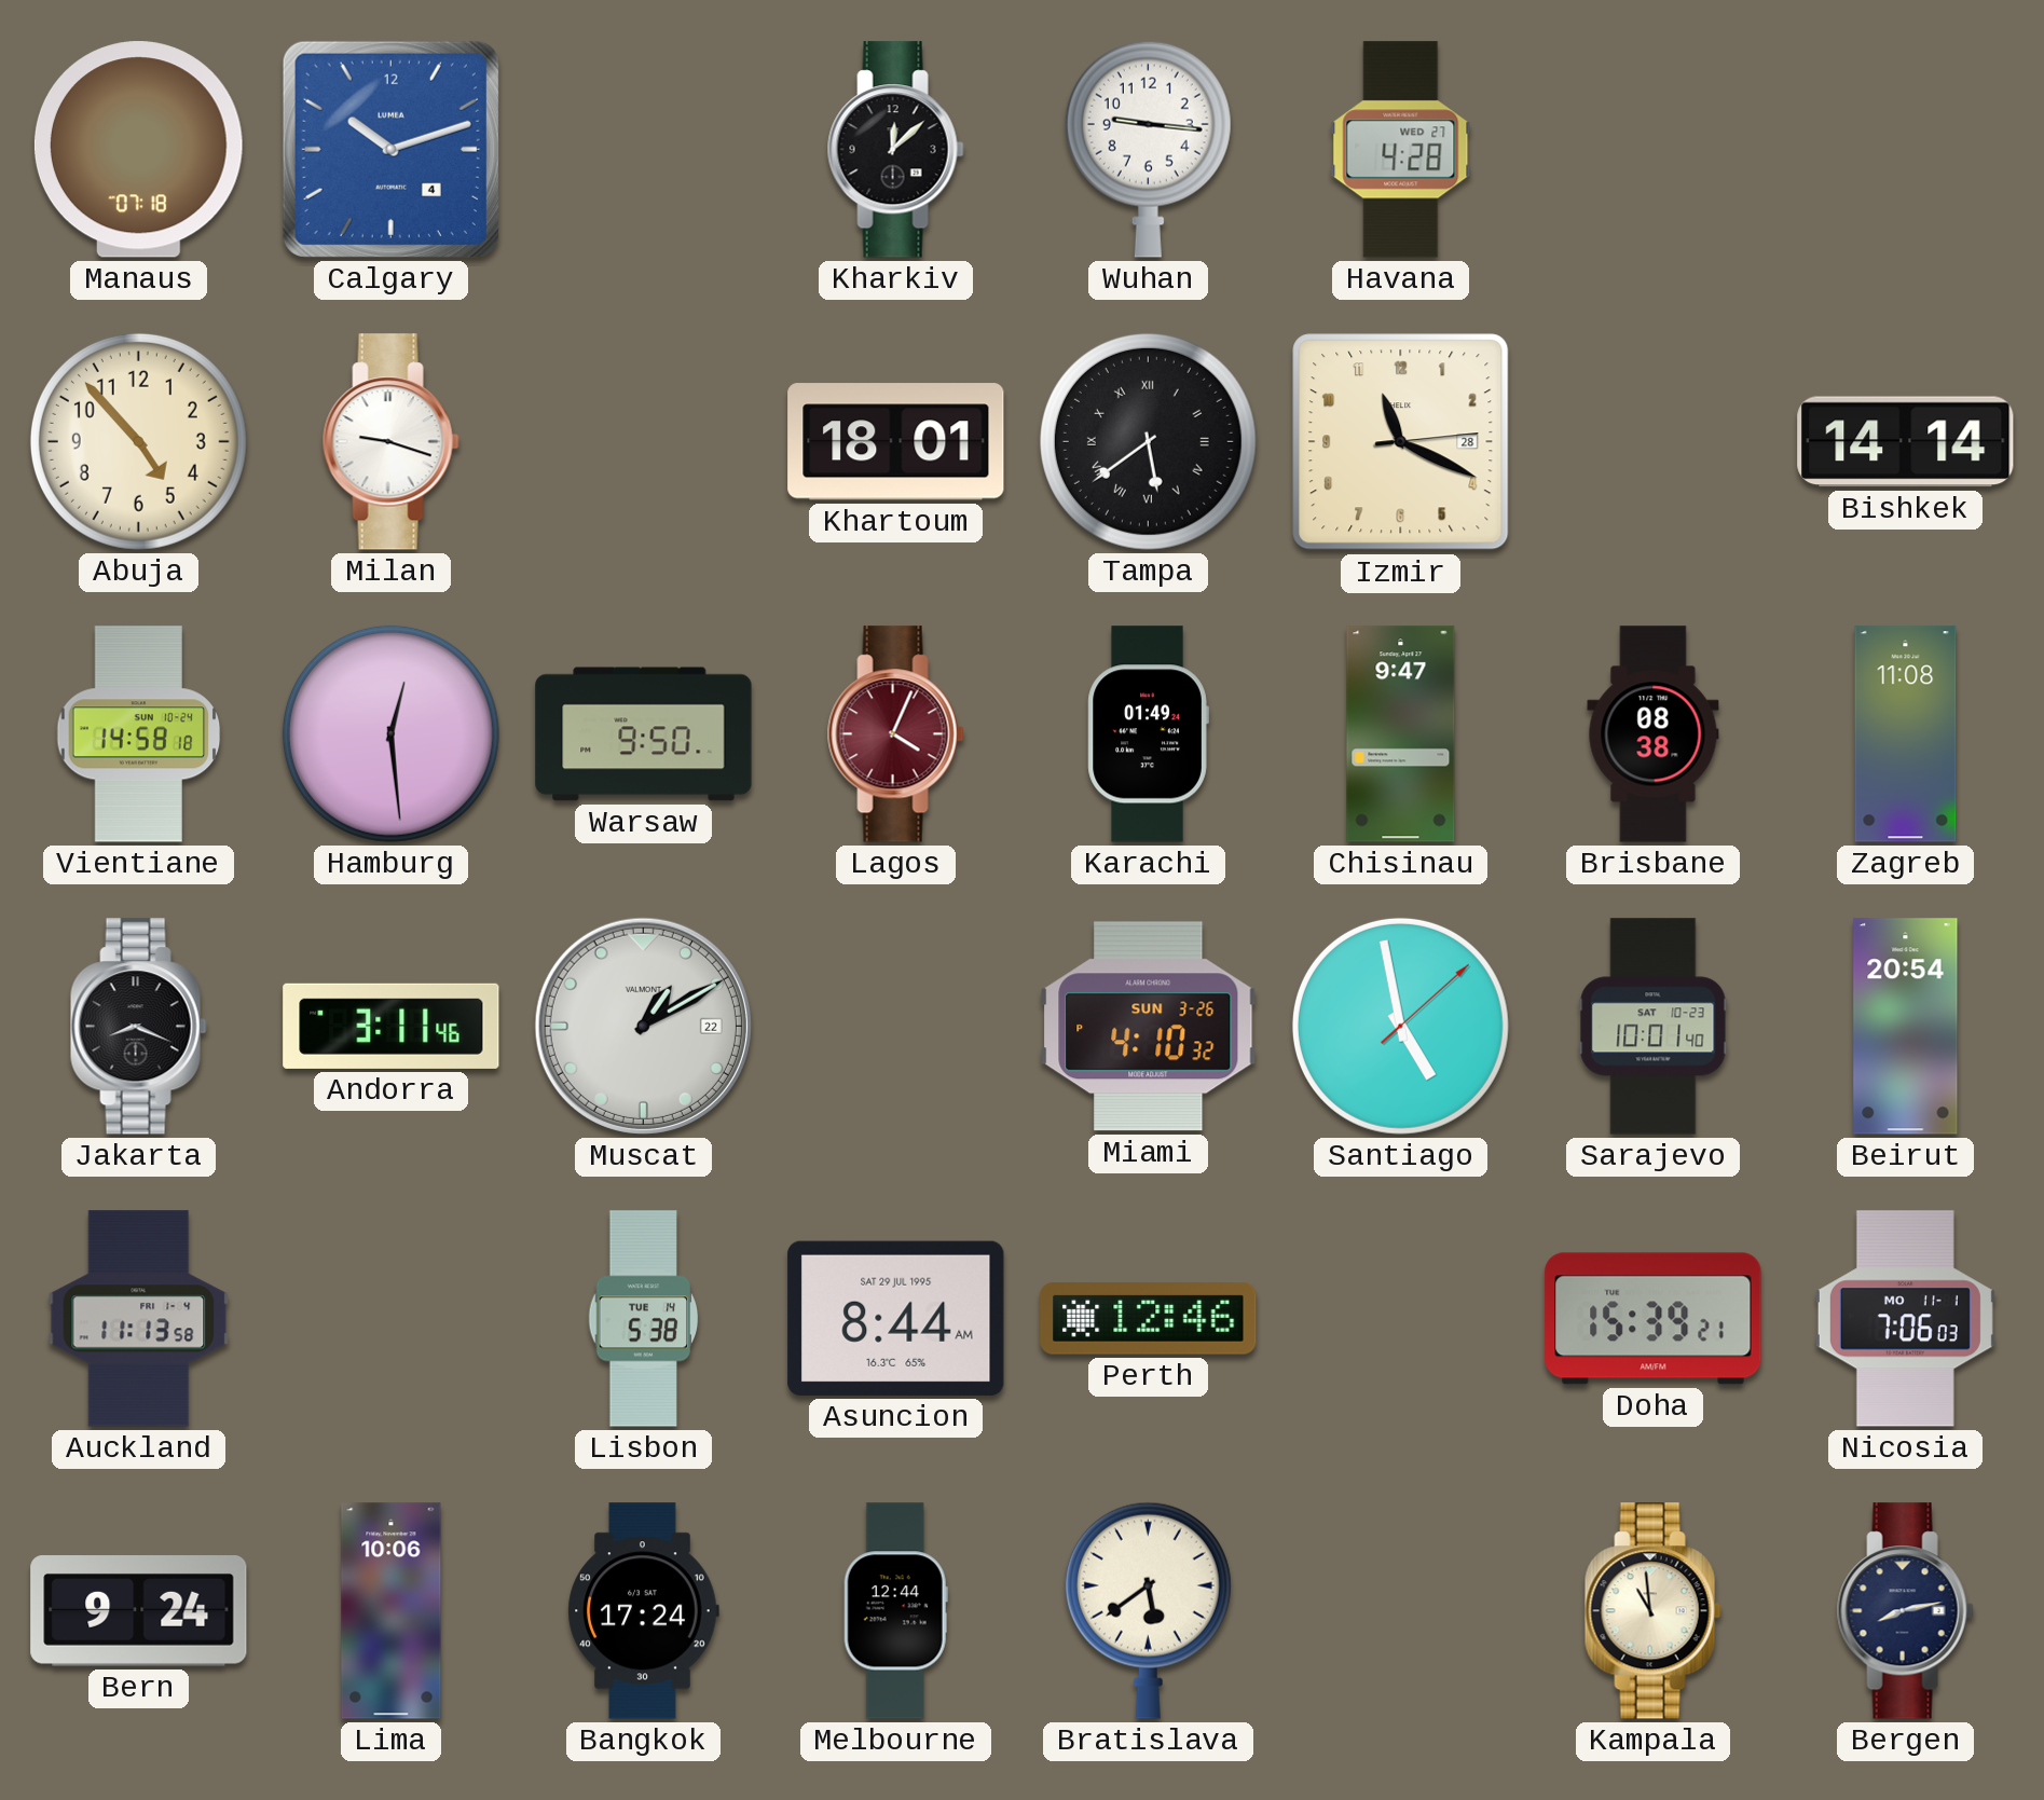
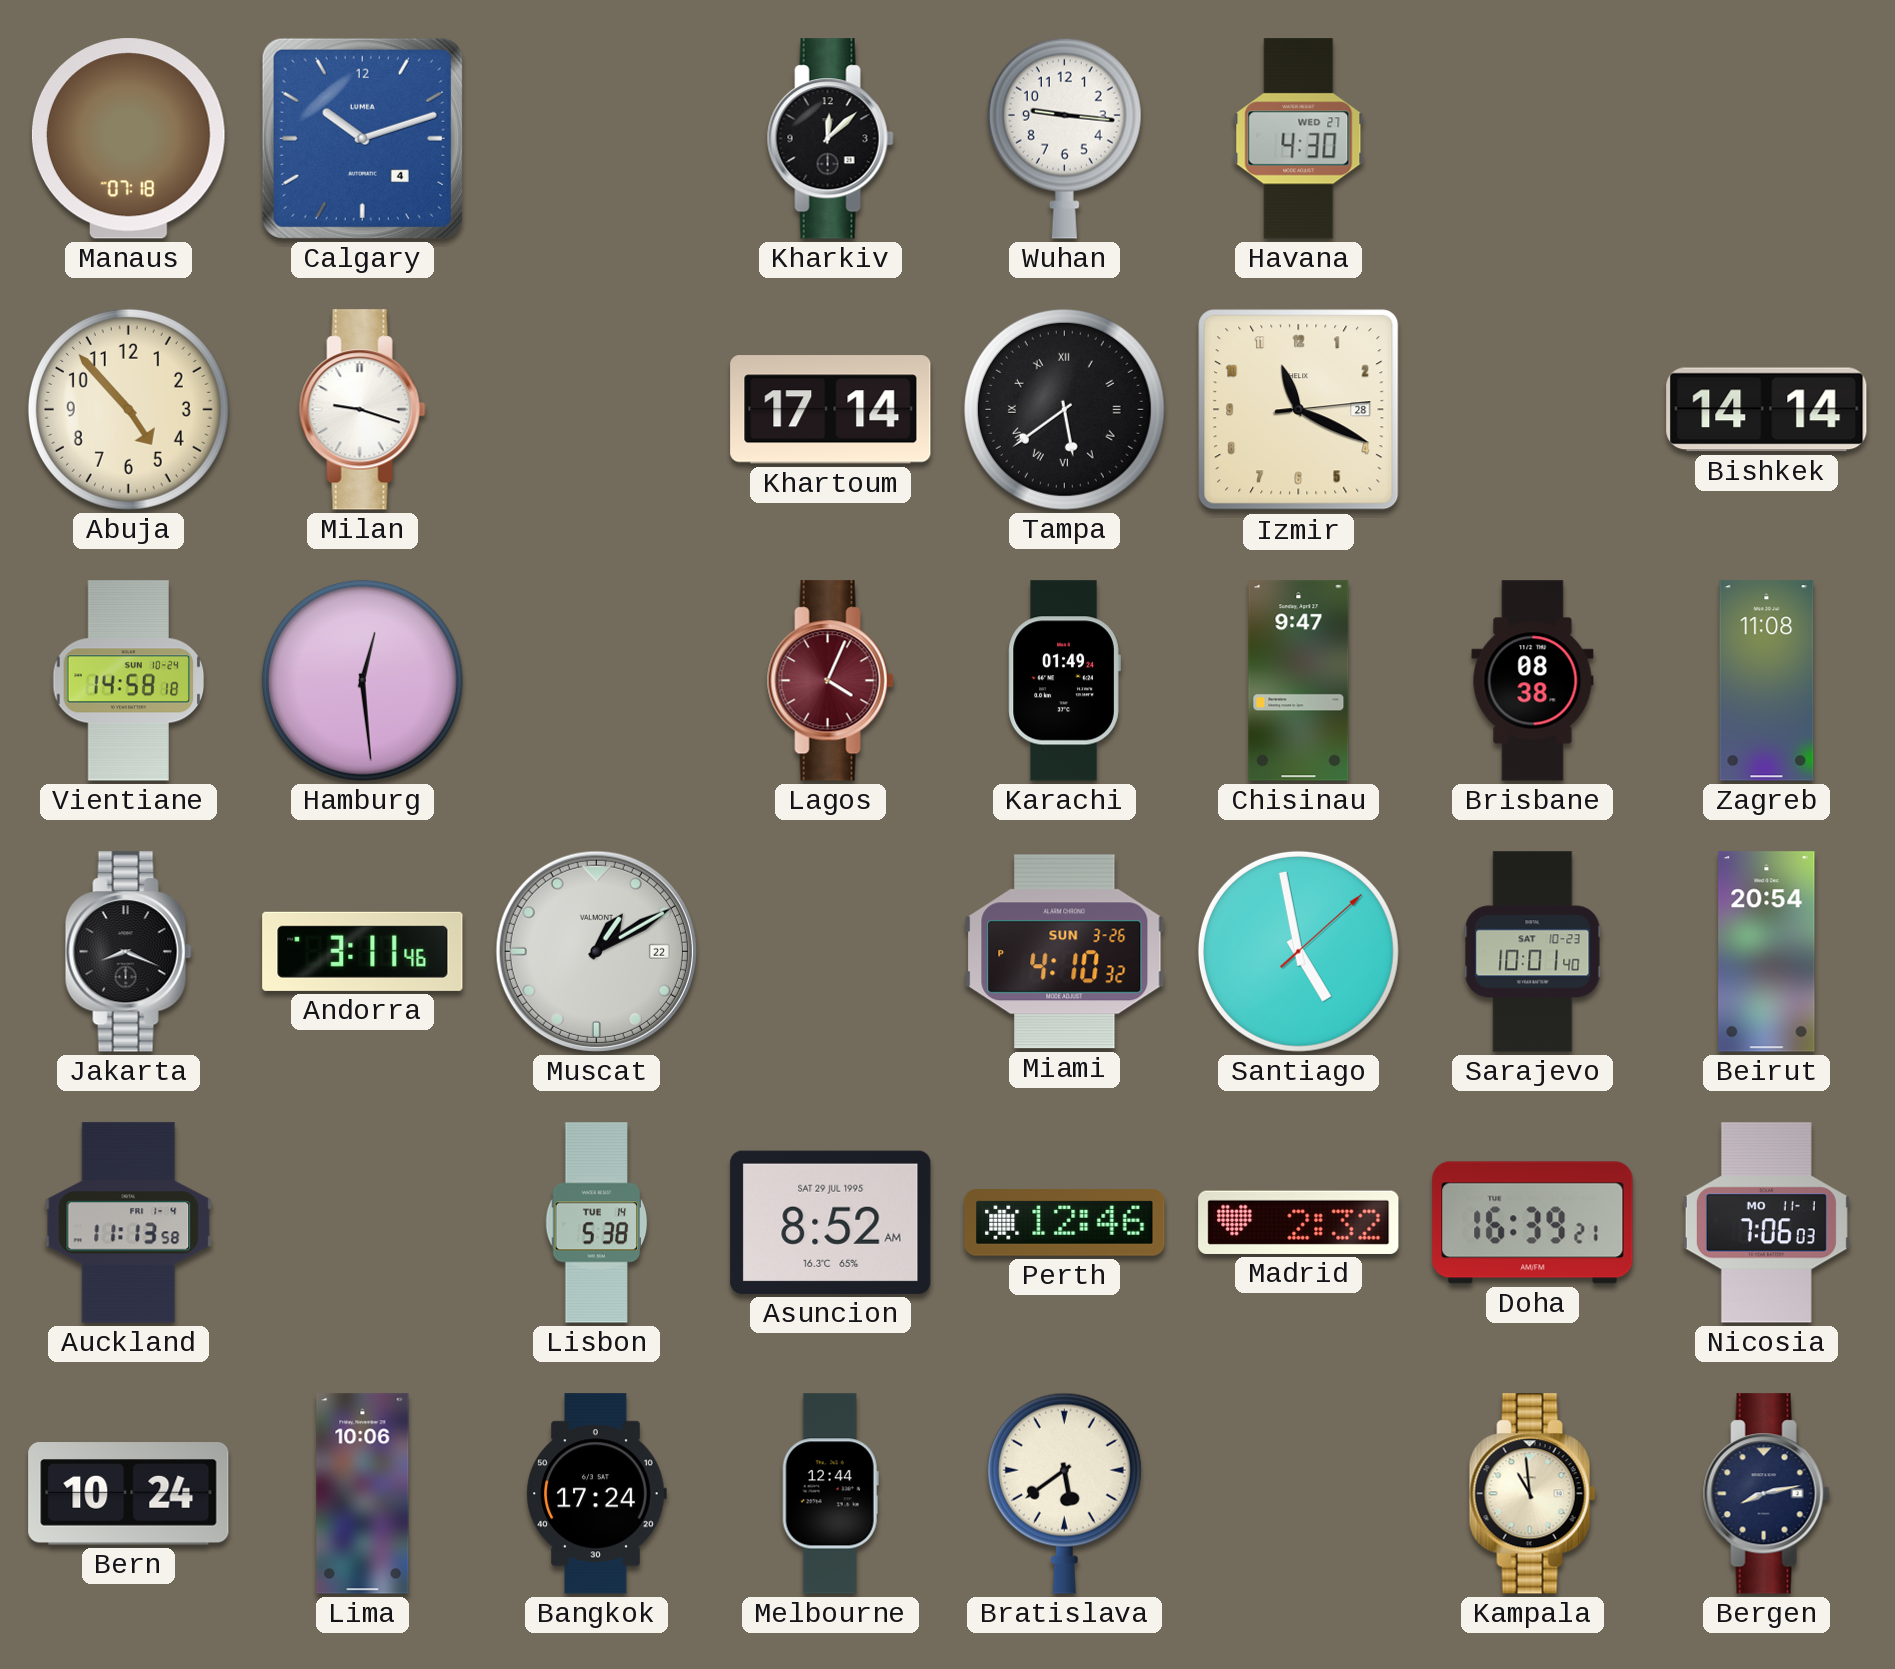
Havana: 4:28 -> 4:30
Khartoum: 18:01 -> 17:14
Warsaw: 9:50 -> none
Asuncion: 8:44 -> 8:52
Madrid: none -> 2:32
Doha: 15:39 -> 16:39
Bern: 9:24 -> 10:24
